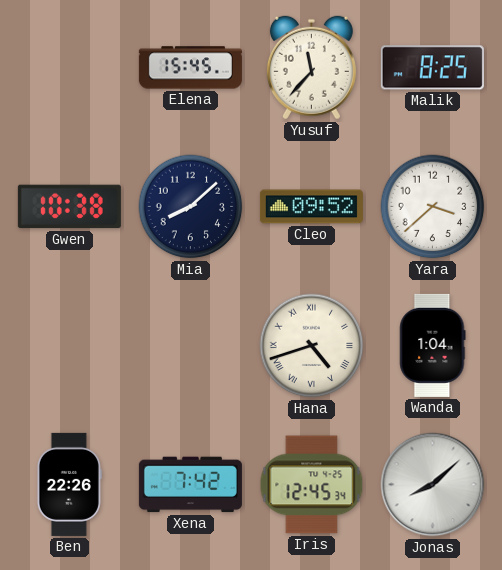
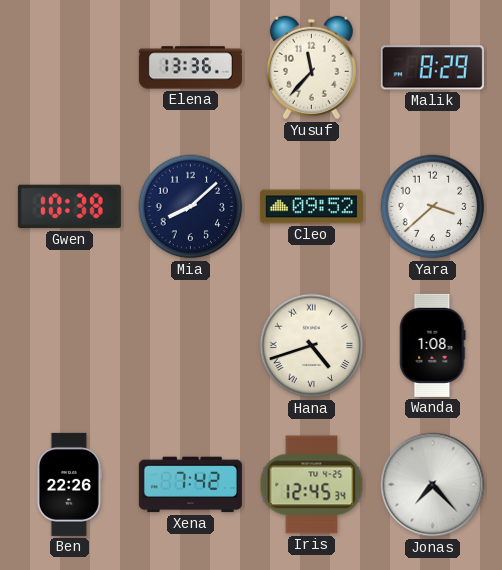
Elena: 15:45 -> 13:36
Malik: 8:25 -> 8:29
Wanda: 1:04 -> 1:08
Jonas: 8:08 -> 7:23
